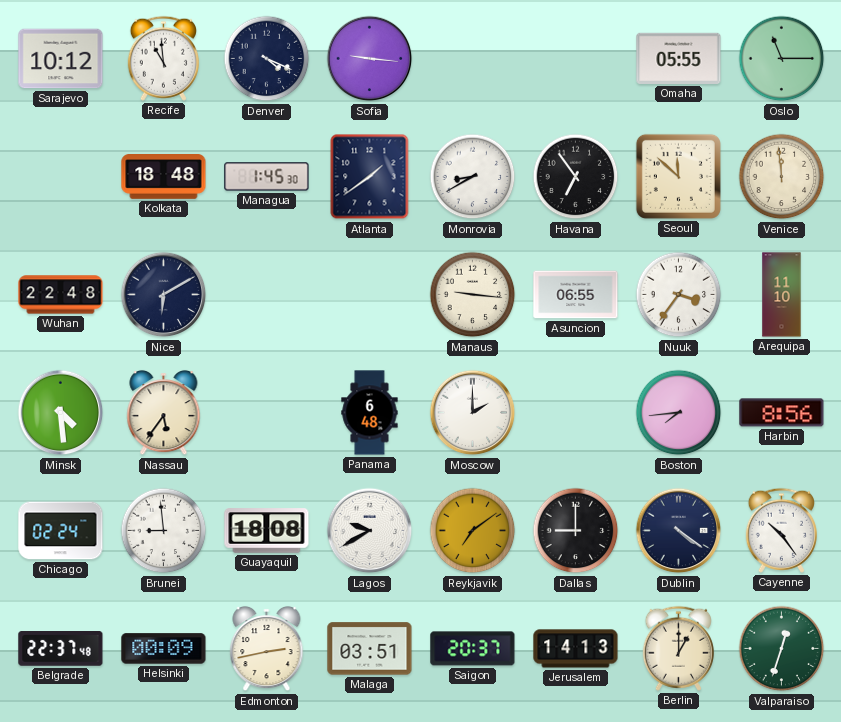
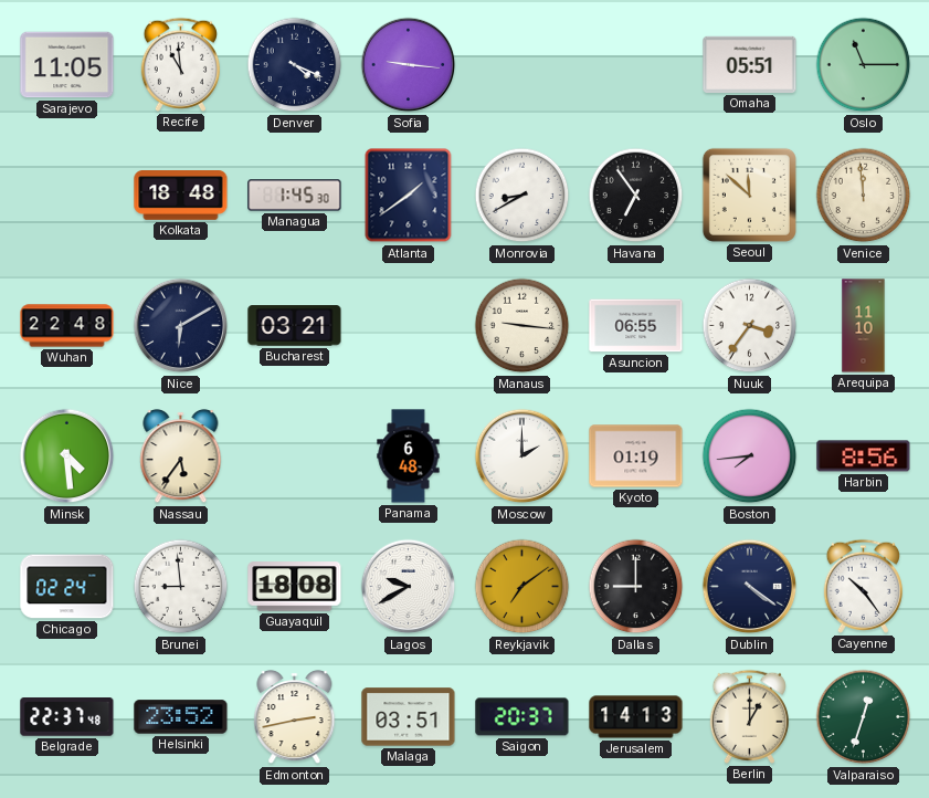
Sarajevo: 10:12 -> 11:05
Omaha: 05:55 -> 05:51
Bucharest: none -> 03:21
Kyoto: none -> 01:19
Helsinki: 00:09 -> 23:52
